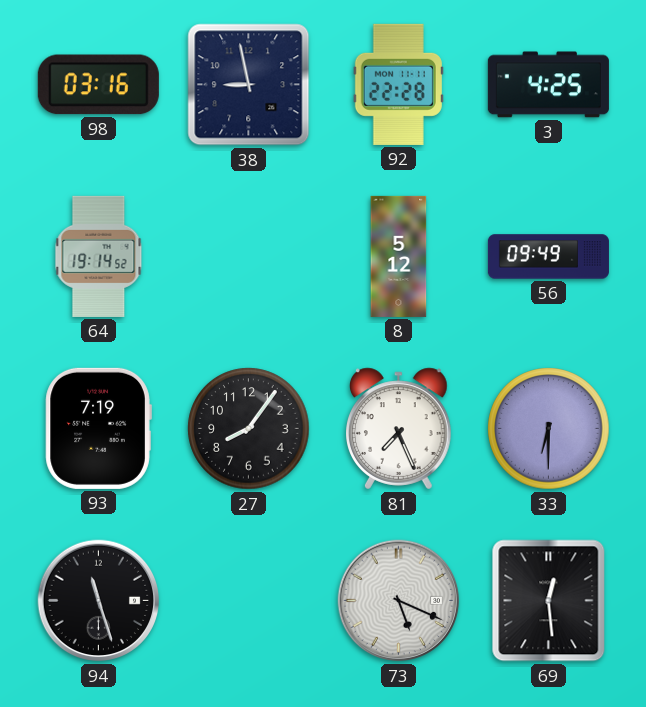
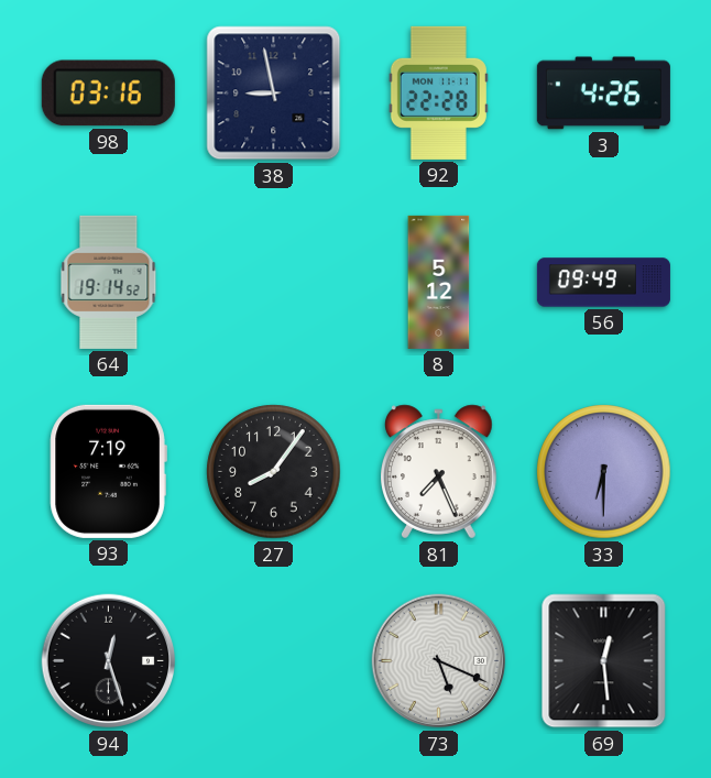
3: 4:25 -> 4:26
94: 11:27 -> 12:27
